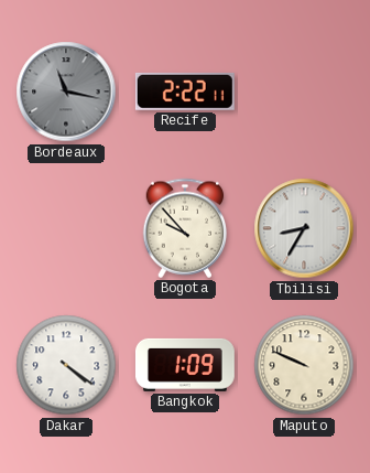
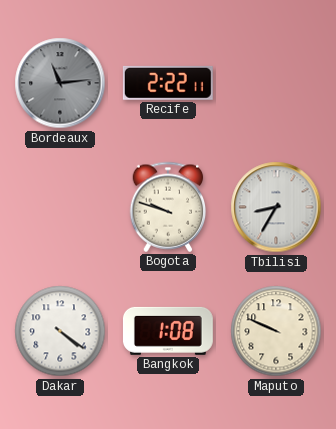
Bordeaux: 11:17 -> 11:14
Bogota: 9:53 -> 9:48
Bangkok: 1:09 -> 1:08
